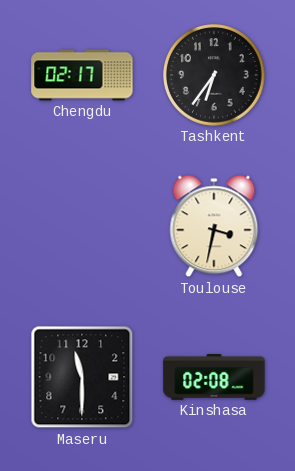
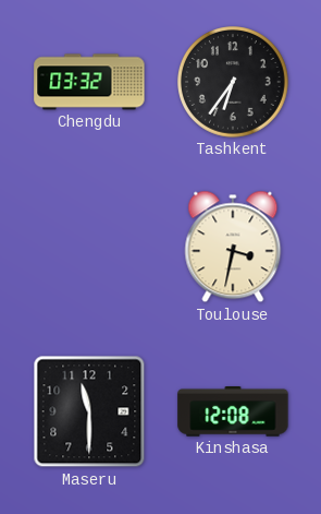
Chengdu: 02:17 -> 03:32
Kinshasa: 02:08 -> 12:08
